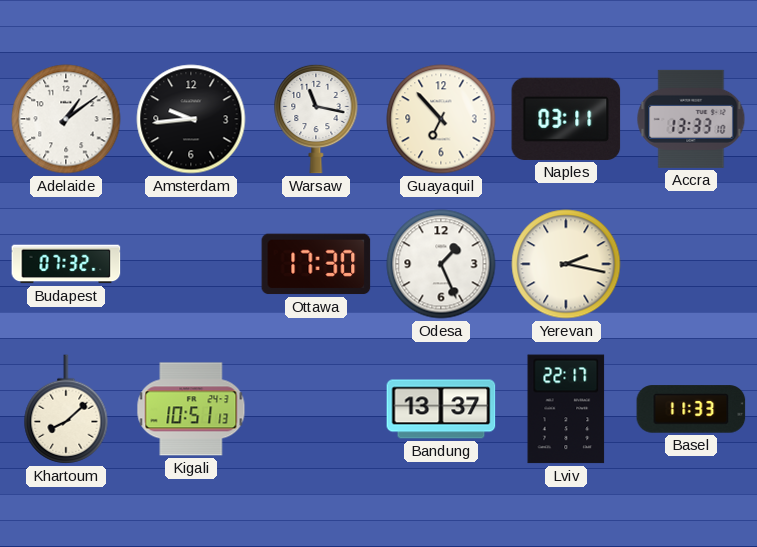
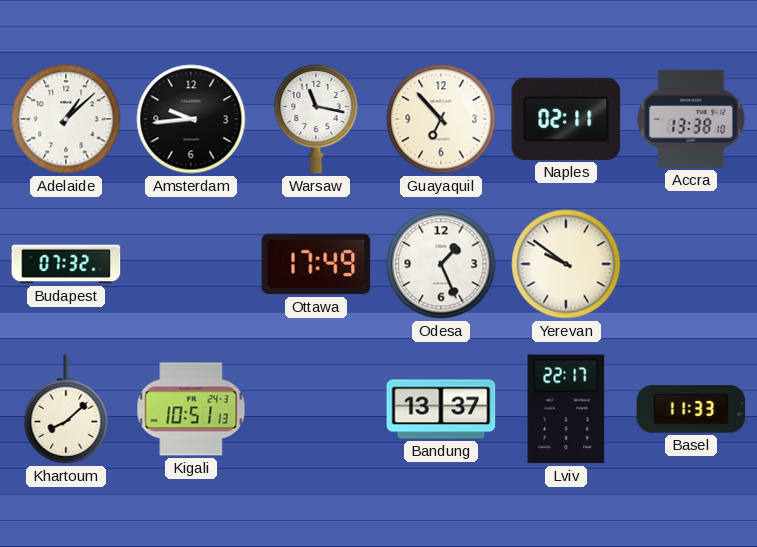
Adelaide: 1:09 -> 1:08
Naples: 03:11 -> 02:11
Accra: 13:33 -> 13:38
Ottawa: 17:30 -> 17:49
Yerevan: 2:17 -> 9:51
